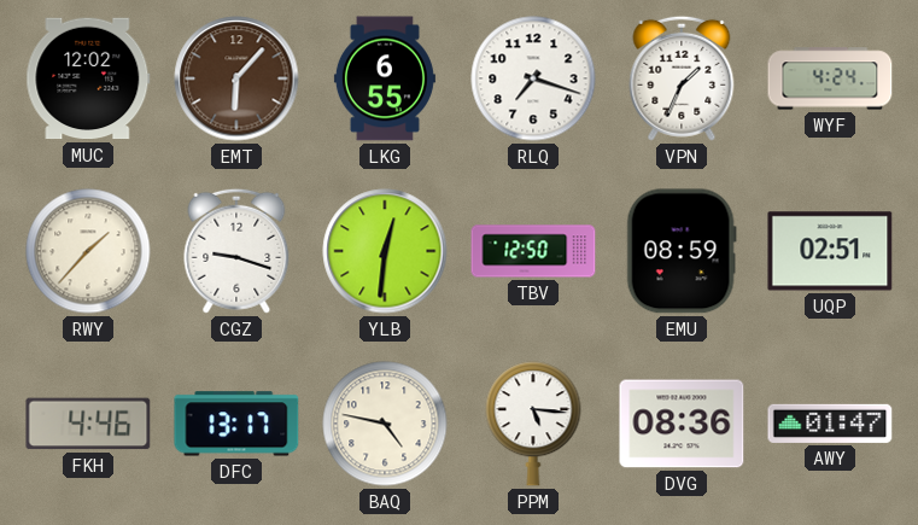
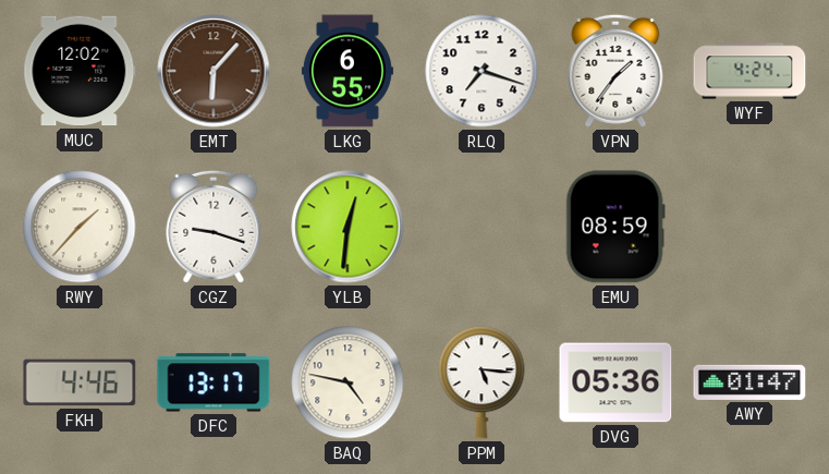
VPN: 1:34 -> 1:36
TBV: 12:50 -> none
UQP: 02:51 -> none
DVG: 08:36 -> 05:36
